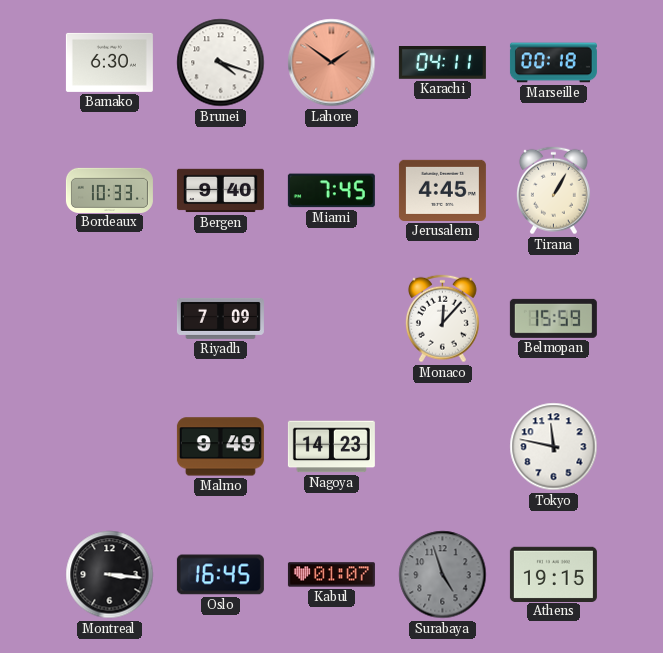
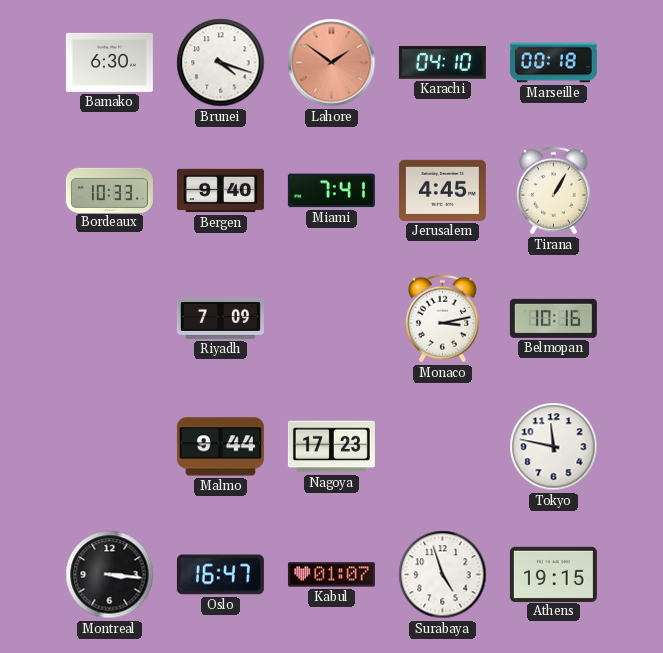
Karachi: 04:11 -> 04:10
Miami: 7:45 -> 7:41
Monaco: 12:07 -> 3:13
Belmopan: 15:59 -> 10:16
Malmo: 9:49 -> 9:44
Nagoya: 14:23 -> 17:23
Oslo: 16:45 -> 16:47
Surabaya dial: grey -> white
